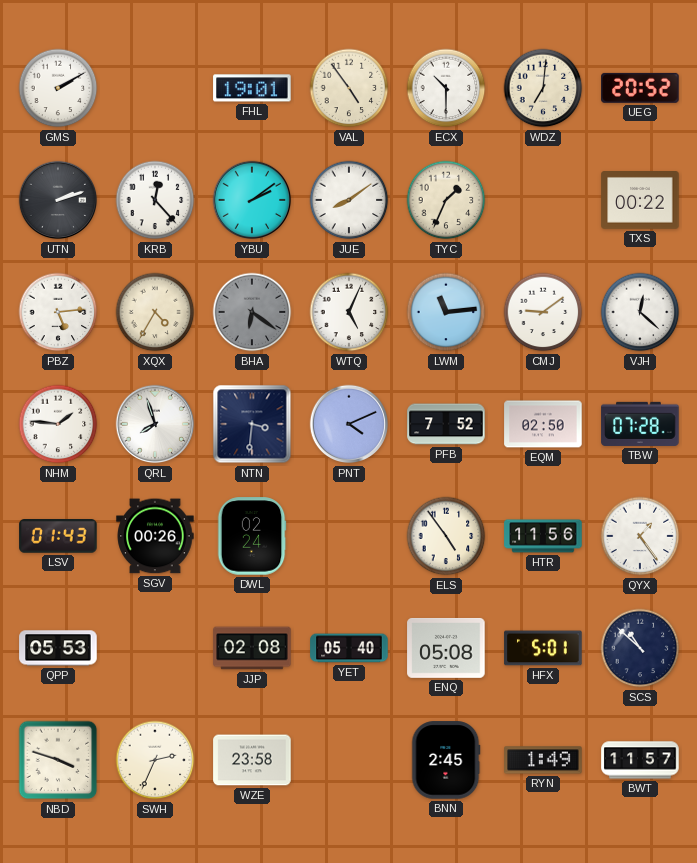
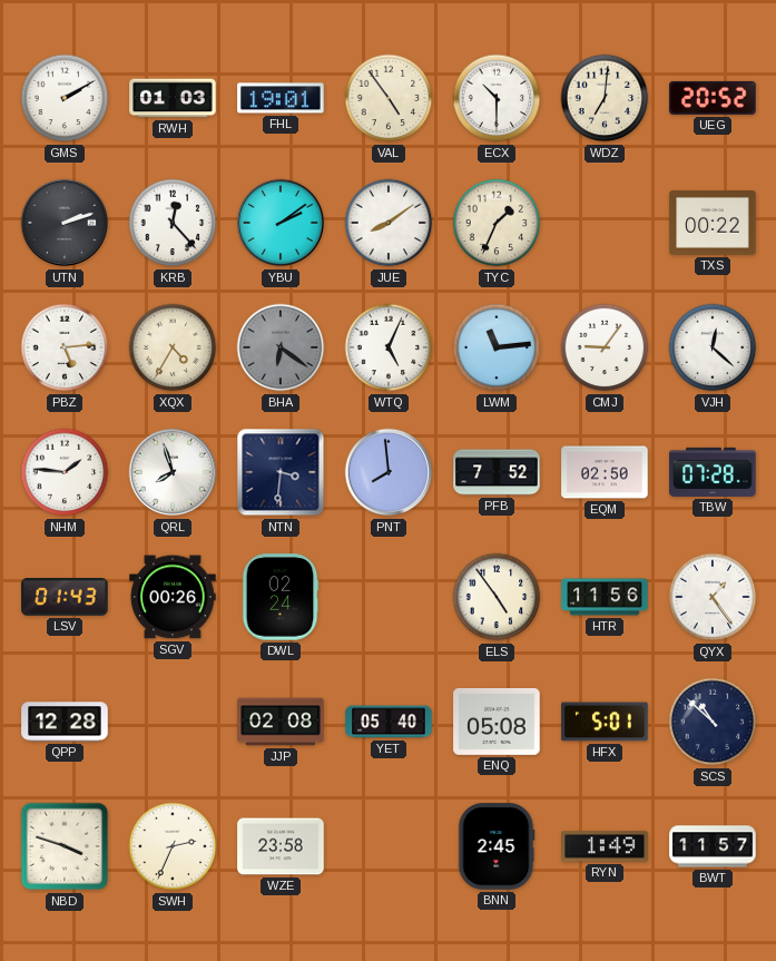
RWH: none -> 01:03
CMJ: 9:09 -> 9:06
PNT: 4:11 -> 7:59
QPP: 05:53 -> 12:28
